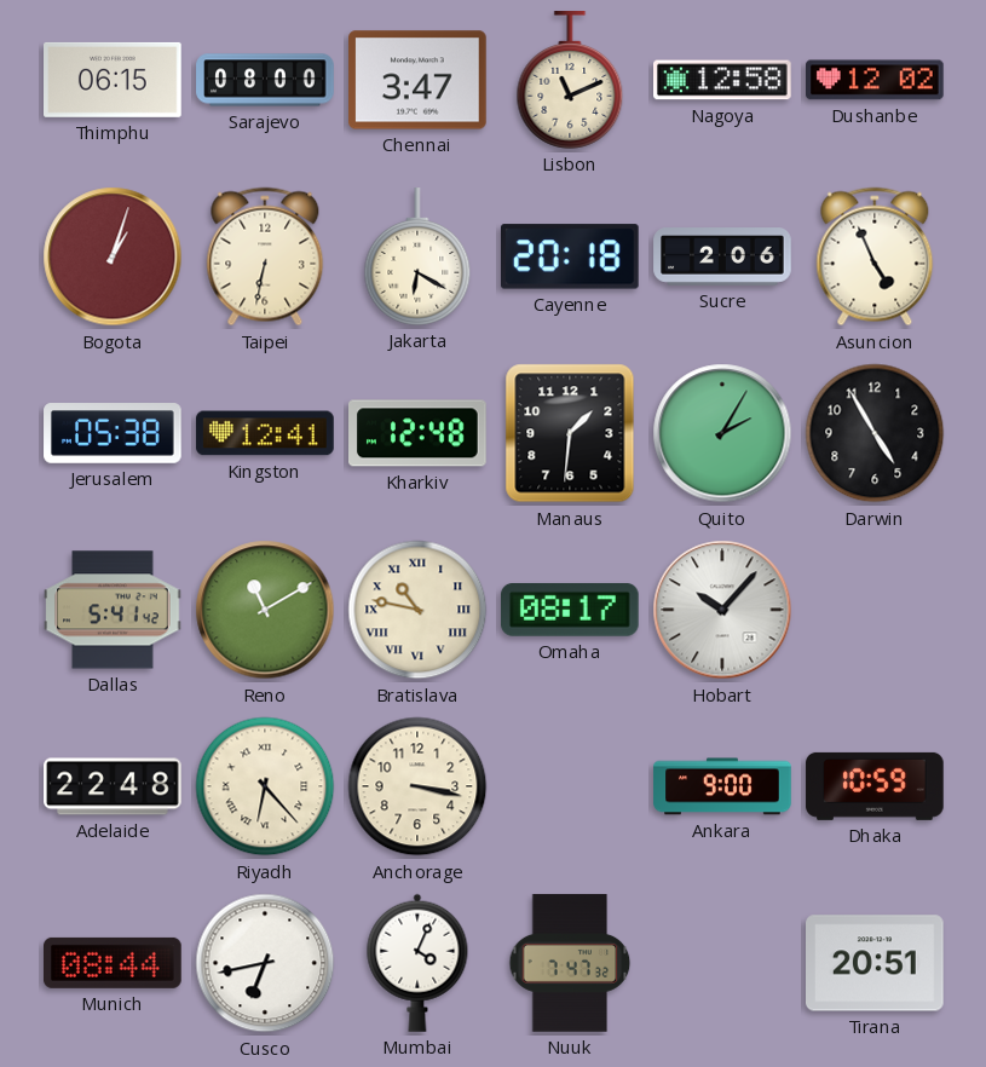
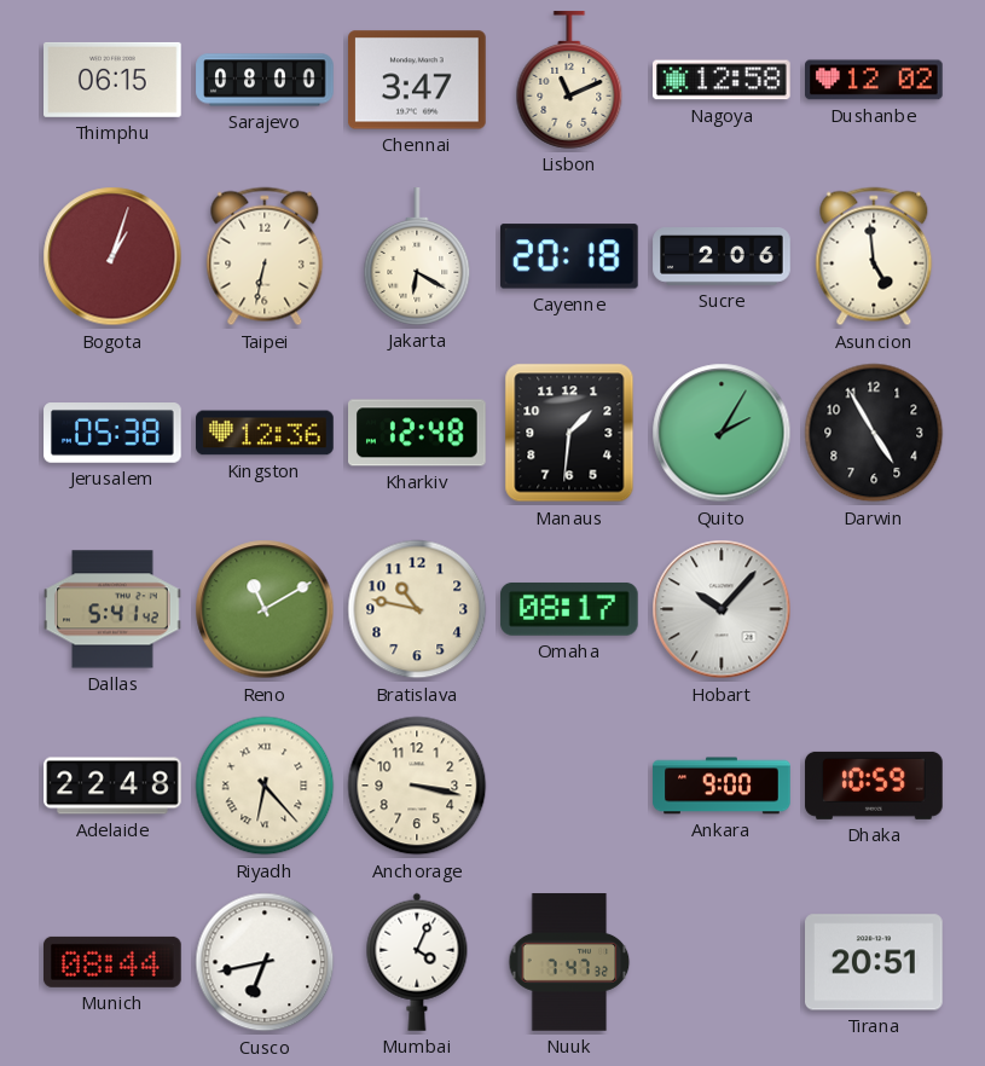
Asuncion: 4:56 -> 4:59
Kingston: 12:41 -> 12:36
Bratislava numerals: Roman -> Arabic
